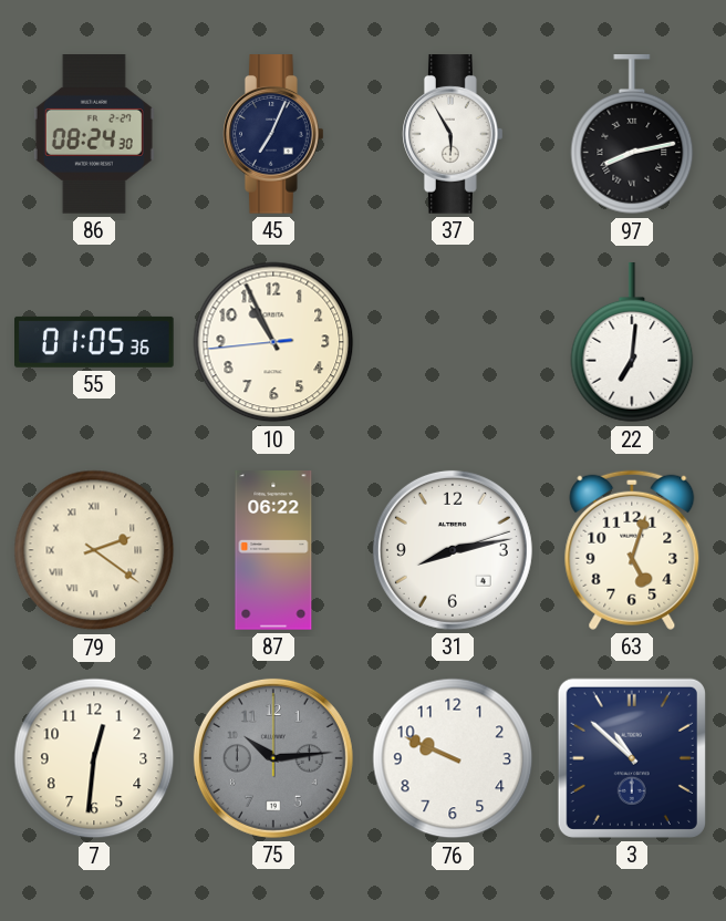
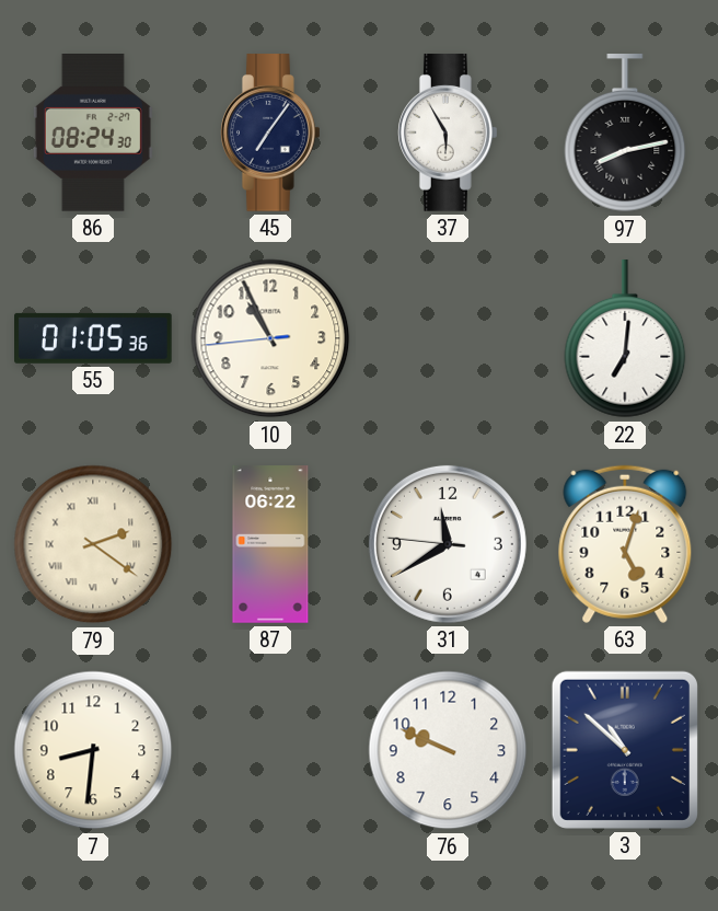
45: 7:04 -> 7:06
31: 8:13 -> 11:39
7: 12:31 -> 8:31
75: 10:14 -> none
